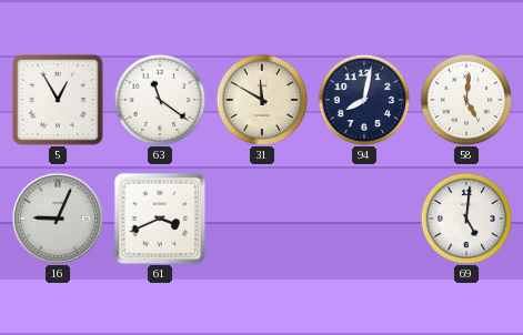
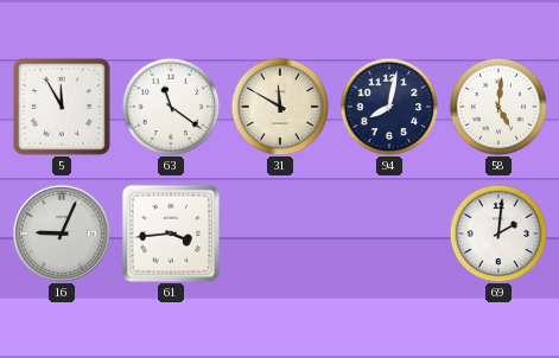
5: 12:55 -> 11:55
61: 3:41 -> 3:44
69: 5:01 -> 2:01
